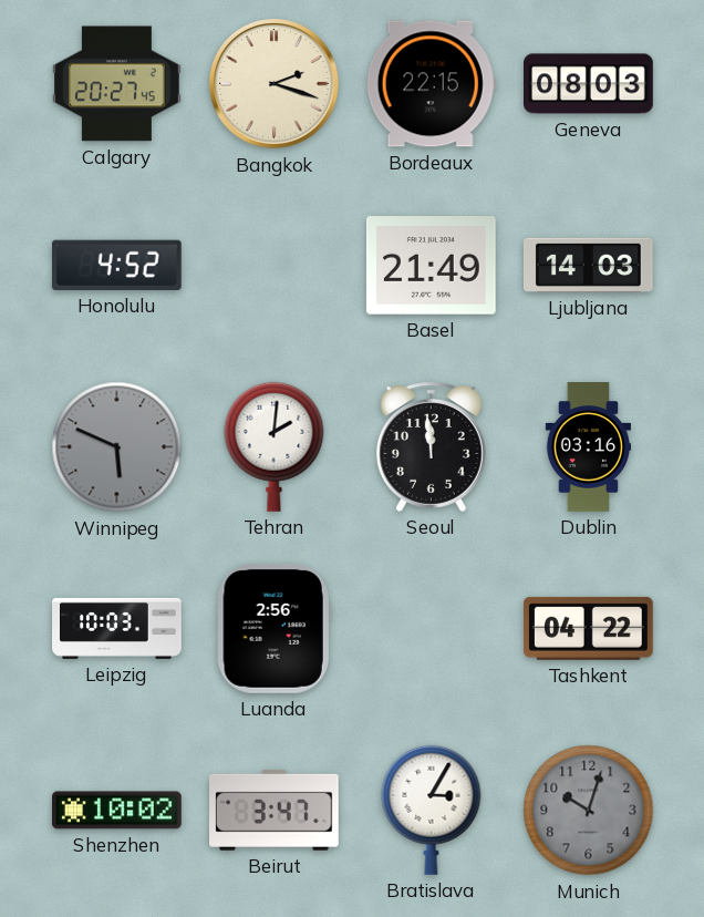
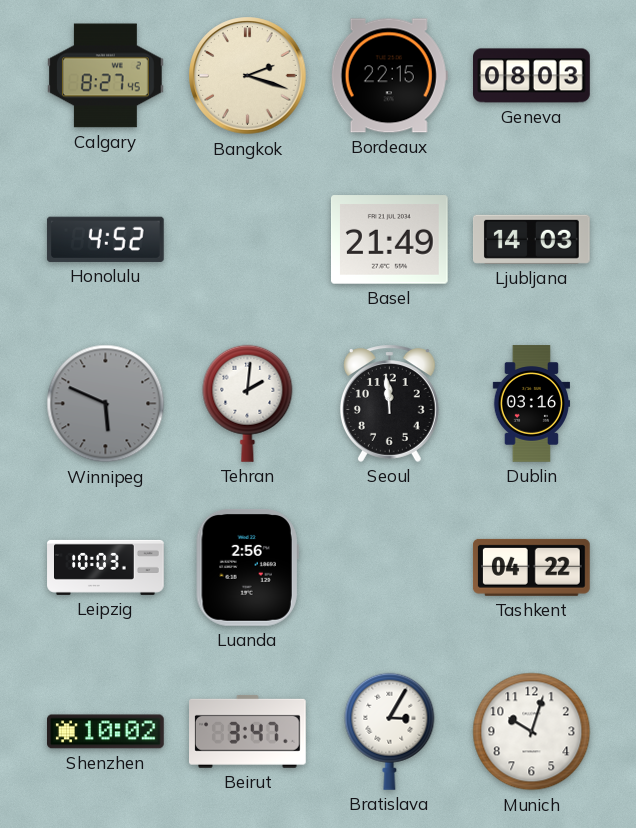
Calgary: 20:27 -> 8:27
Munich dial: grey -> white
